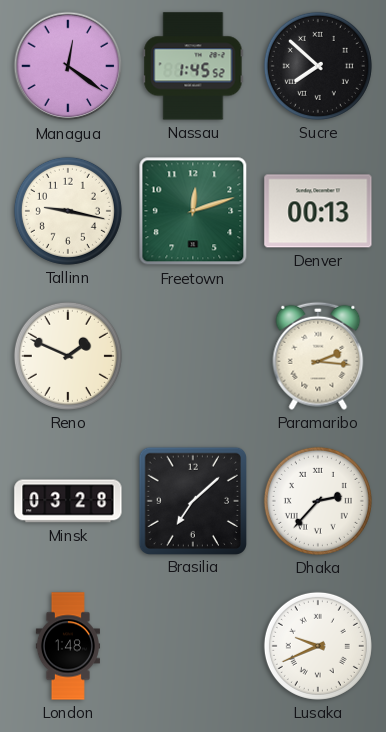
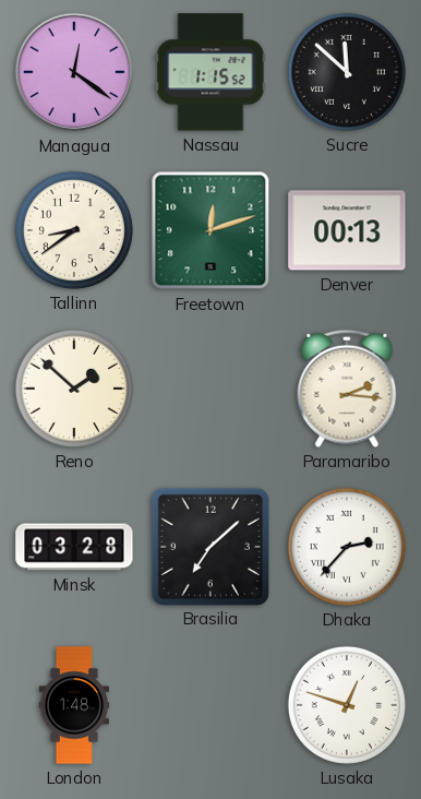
Nassau: 1:45 -> 1:15
Sucre: 7:52 -> 11:52
Tallinn: 9:17 -> 8:39
Reno: 1:49 -> 1:52
Lusaka: 9:41 -> 12:48
